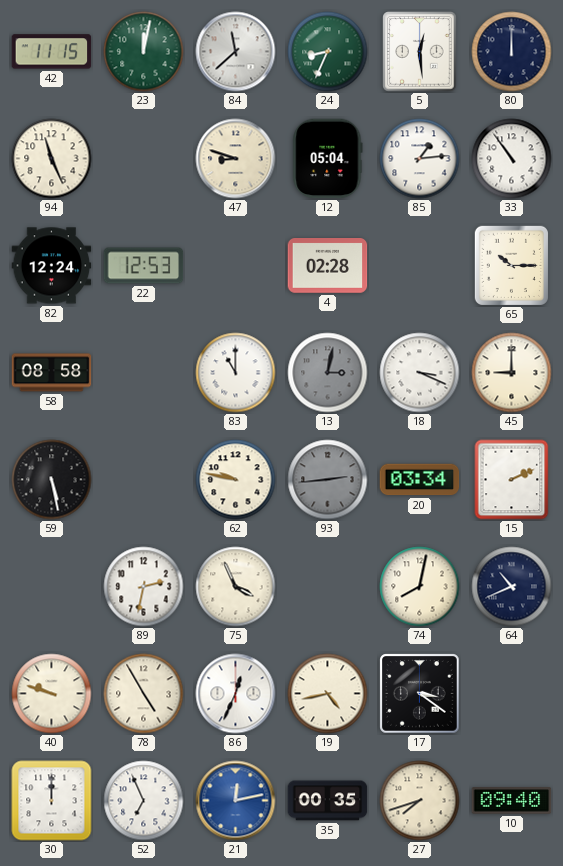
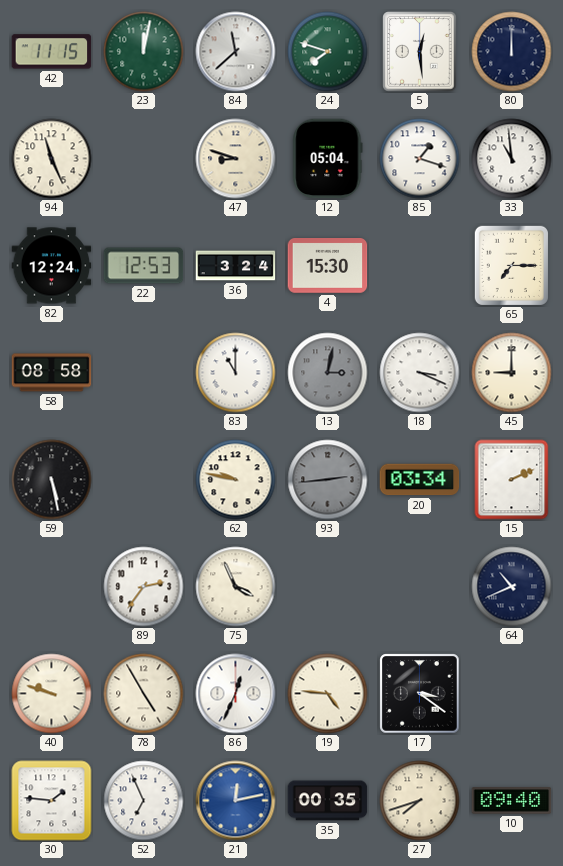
24: 8:34 -> 7:48
85: 1:14 -> 1:18
33: 10:54 -> 10:59
36: none -> 3:24
4: 02:28 -> 15:30
65: 10:15 -> 7:15
89: 2:32 -> 2:36
74: 8:02 -> none
19: 4:43 -> 4:46
30: 12:00 -> 1:46
